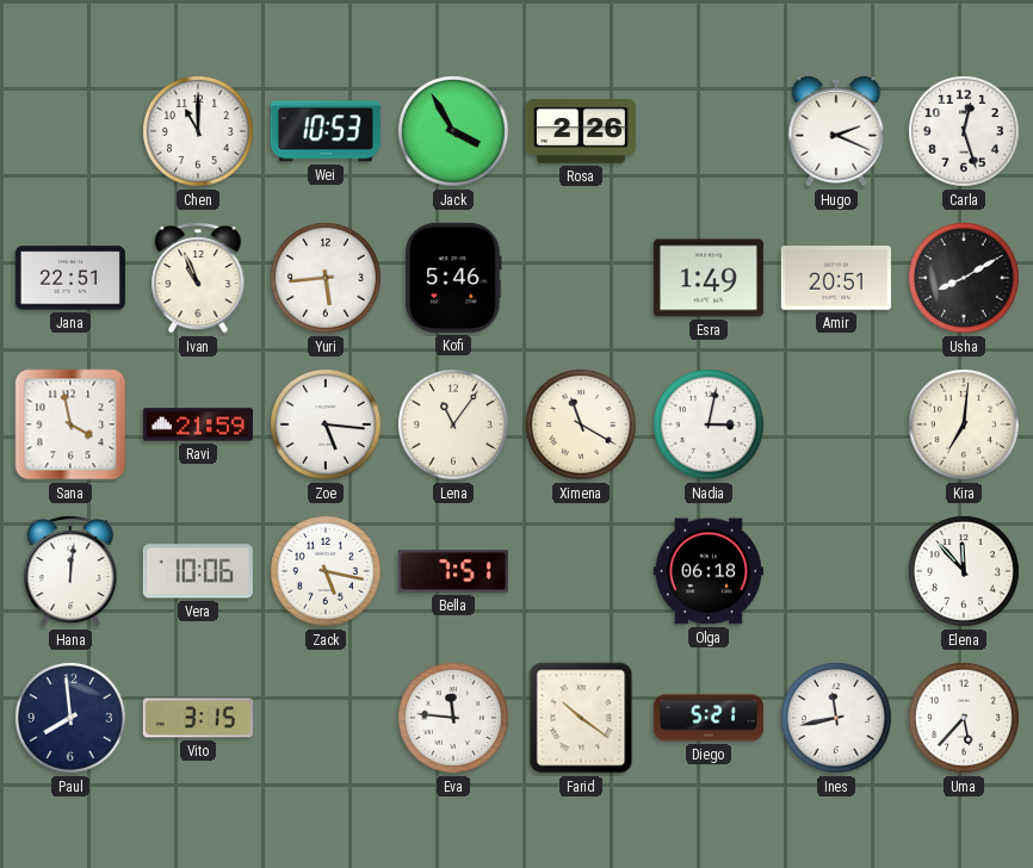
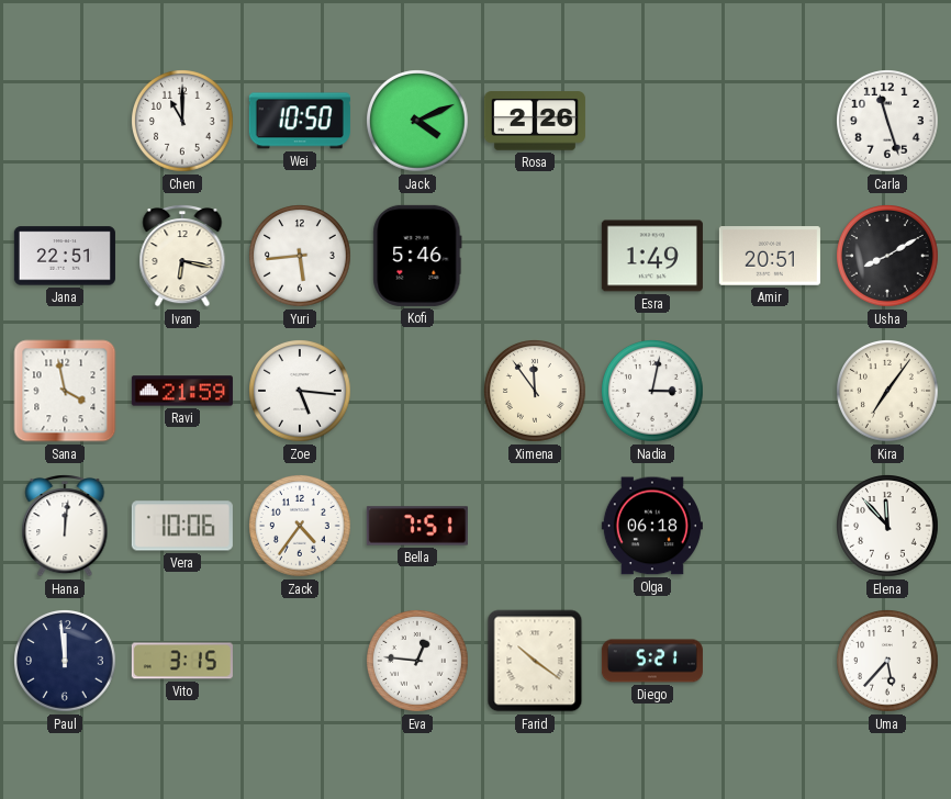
Wei: 10:53 -> 10:50
Jack: 3:55 -> 4:11
Hugo: 2:19 -> none
Carla: 12:27 -> 11:27
Ivan: 10:56 -> 6:17
Lena: 11:06 -> none
Ximena: 11:20 -> 11:54
Kira: 7:01 -> 7:06
Zack: 5:17 -> 4:36
Paul: 7:59 -> 11:59
Eva: 11:46 -> 12:46
Ines: 11:43 -> none
